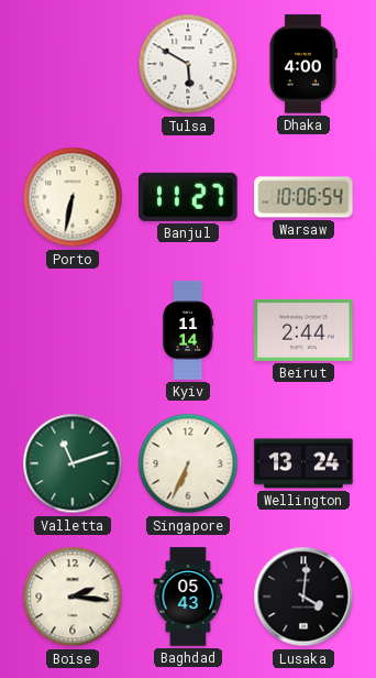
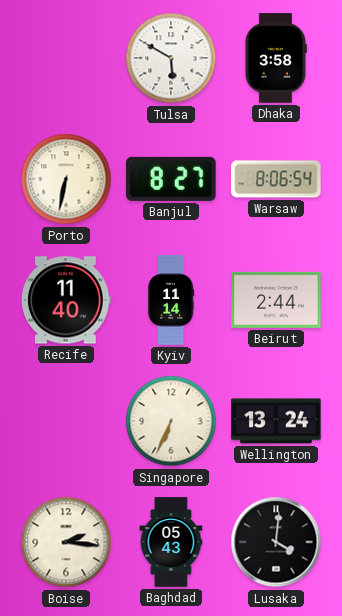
Dhaka: 4:00 -> 3:58
Banjul: 11:27 -> 8:27
Warsaw: 10:06 -> 8:06
Recife: none -> 11:40
Valletta: 11:12 -> none
